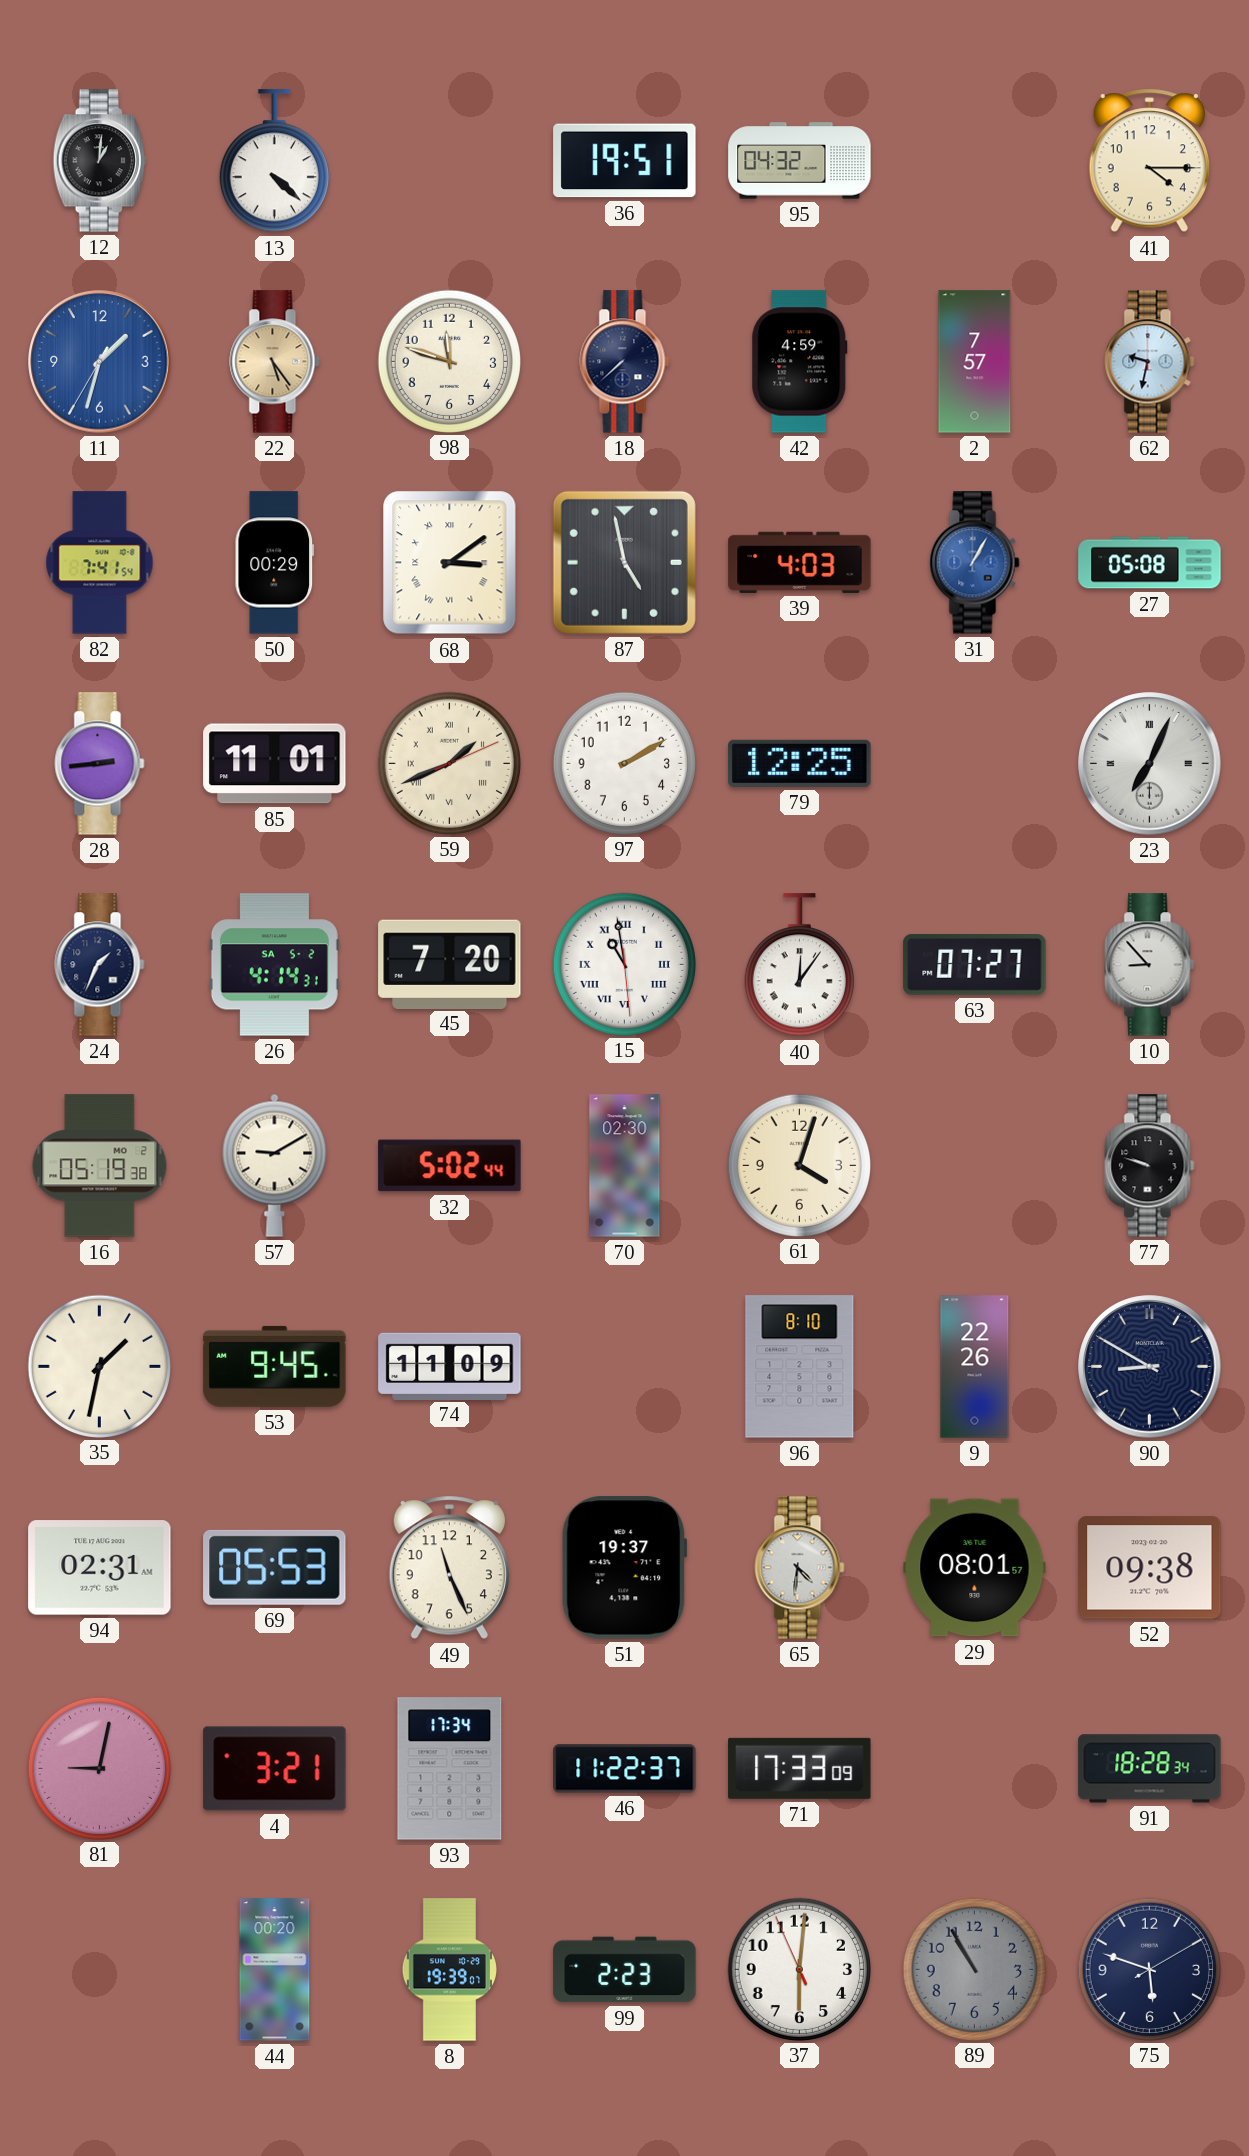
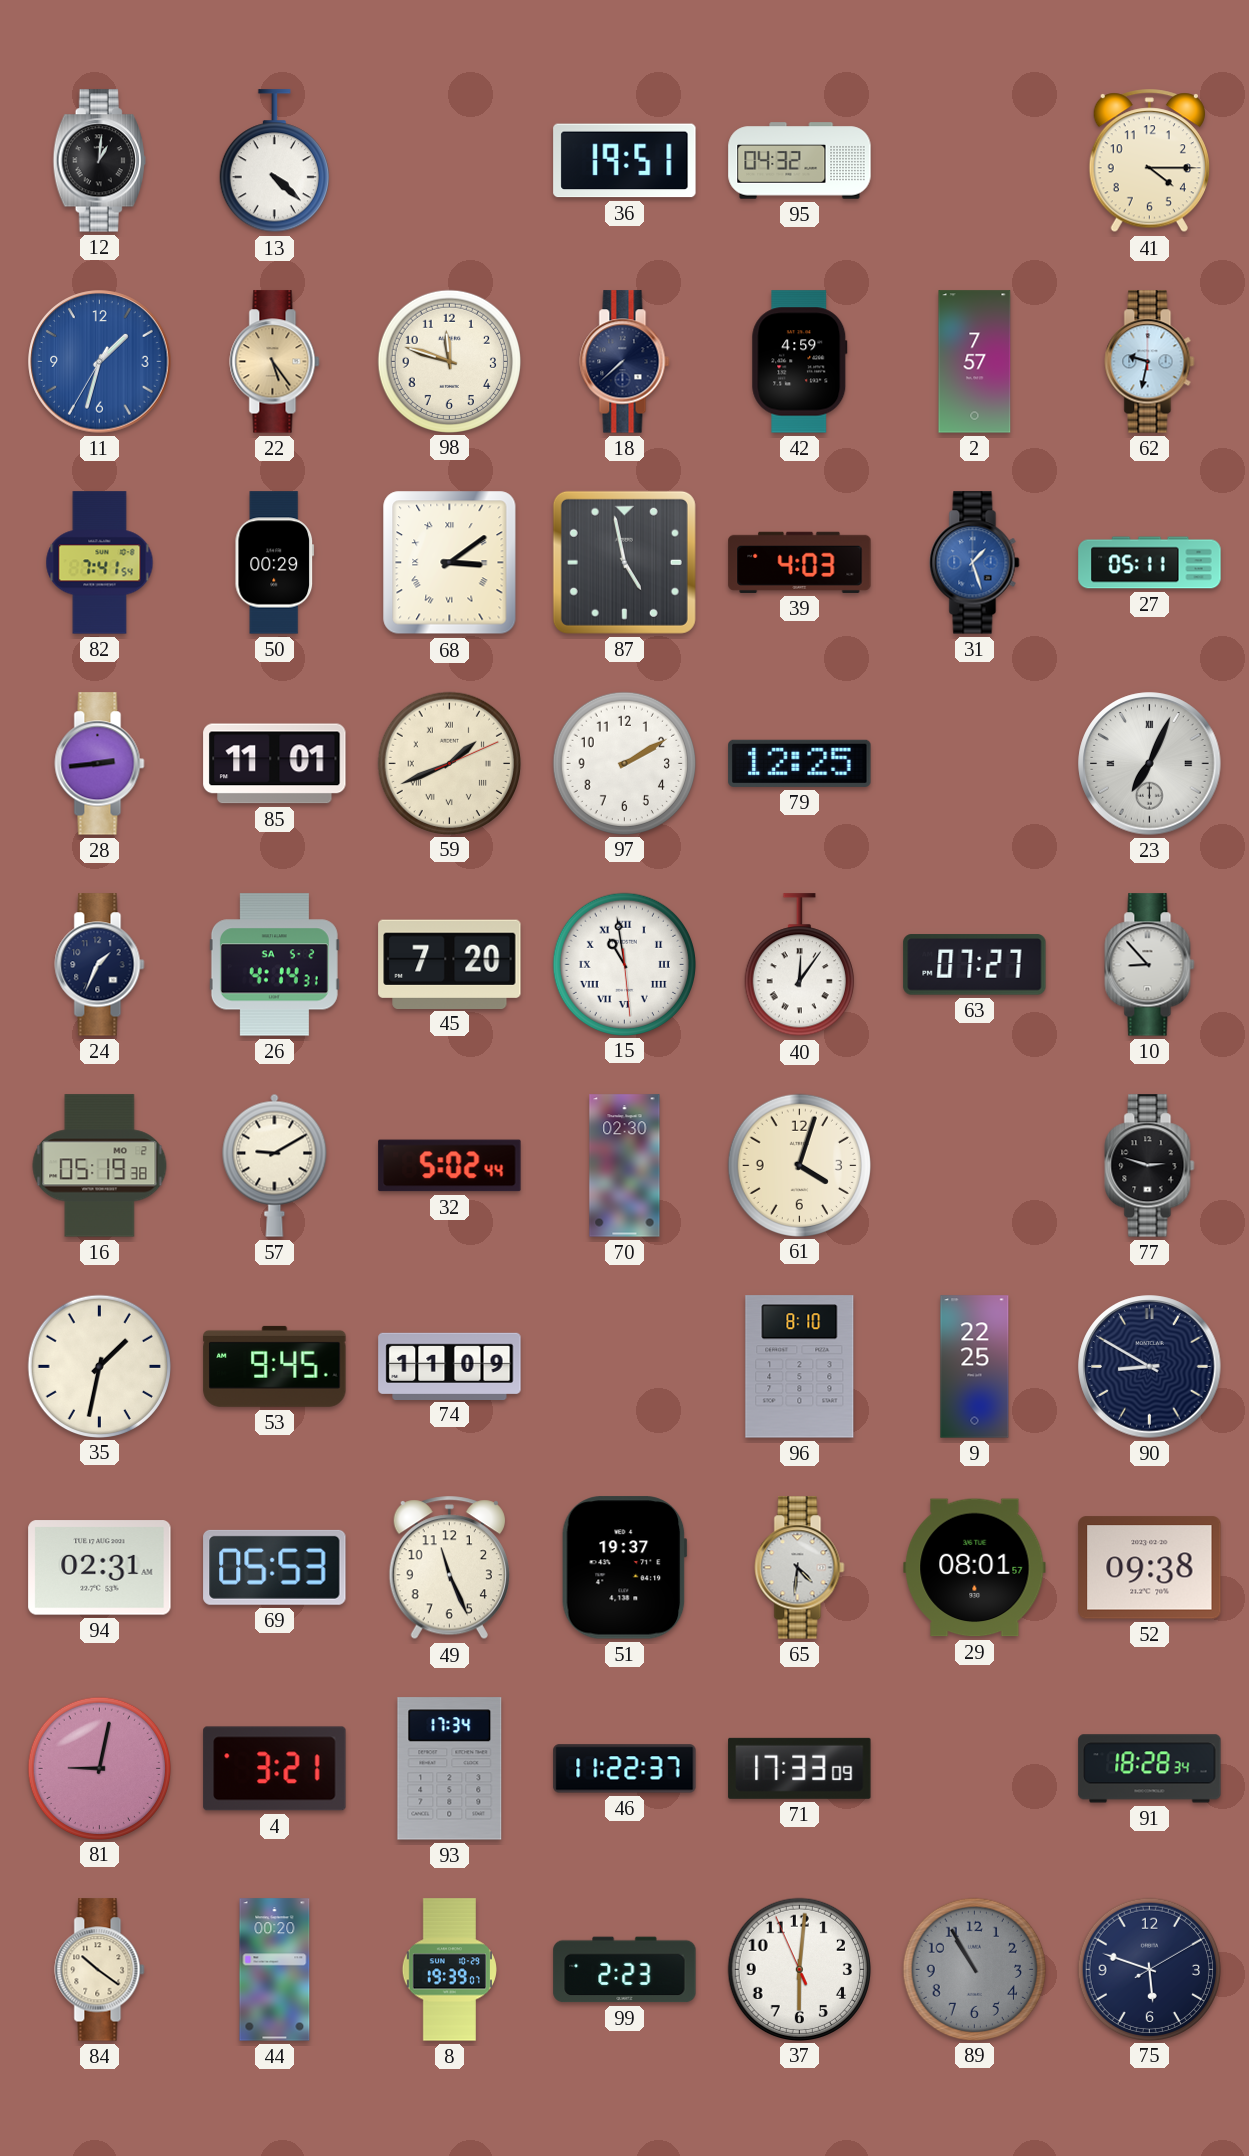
31: 1:05 -> 1:27
27: 05:08 -> 05:11
77: 9:48 -> 2:48
9: 22:26 -> 22:25
84: none -> 10:21
